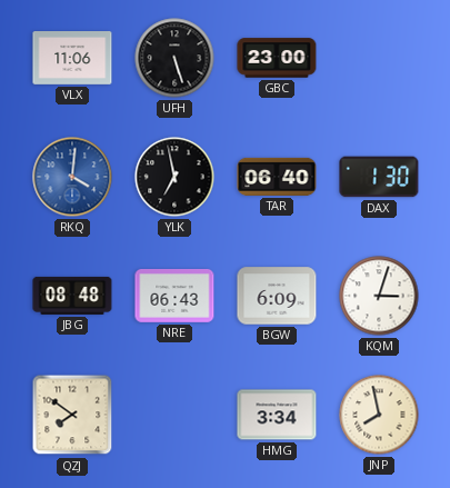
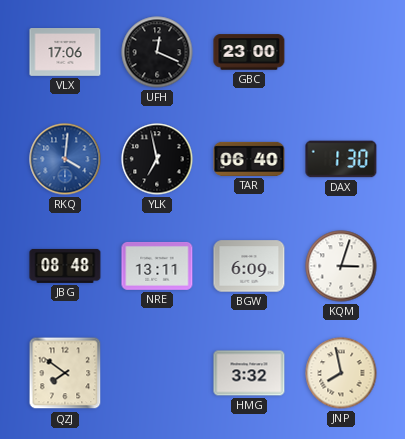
VLX: 11:06 -> 17:06
UFH: 5:27 -> 12:19
NRE: 06:43 -> 13:11
HMG: 3:34 -> 3:32
